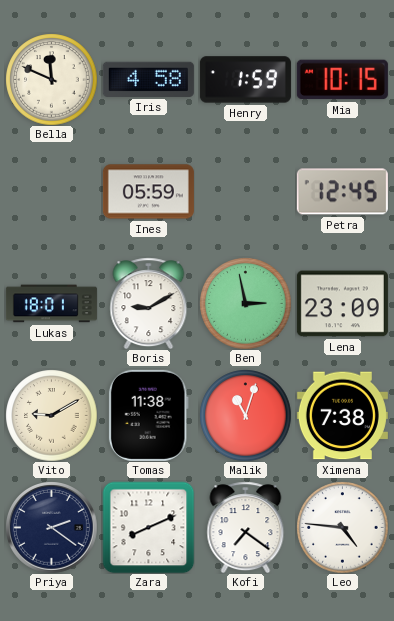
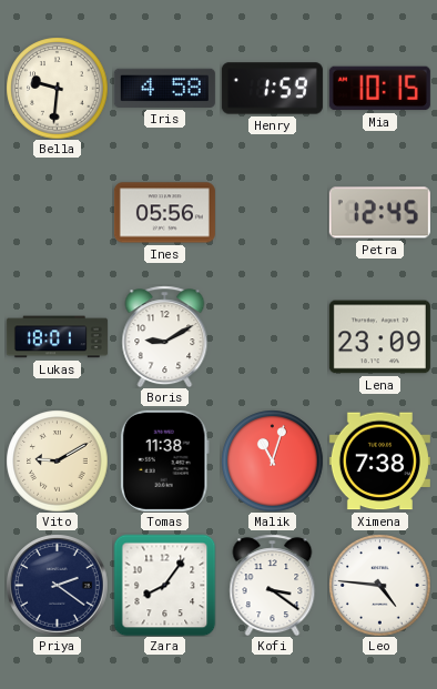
Bella: 11:49 -> 9:31
Ines: 05:59 -> 05:56
Ben: 2:58 -> none
Zara: 8:11 -> 8:06
Kofi: 7:21 -> 3:21
